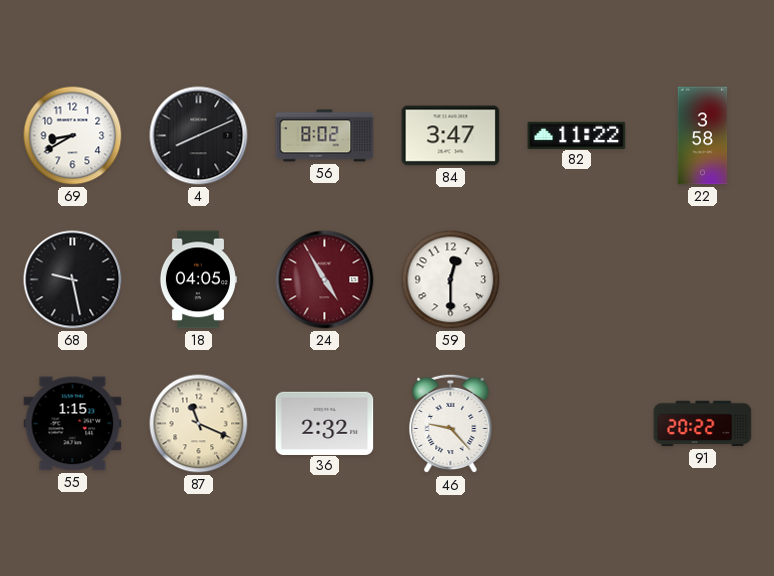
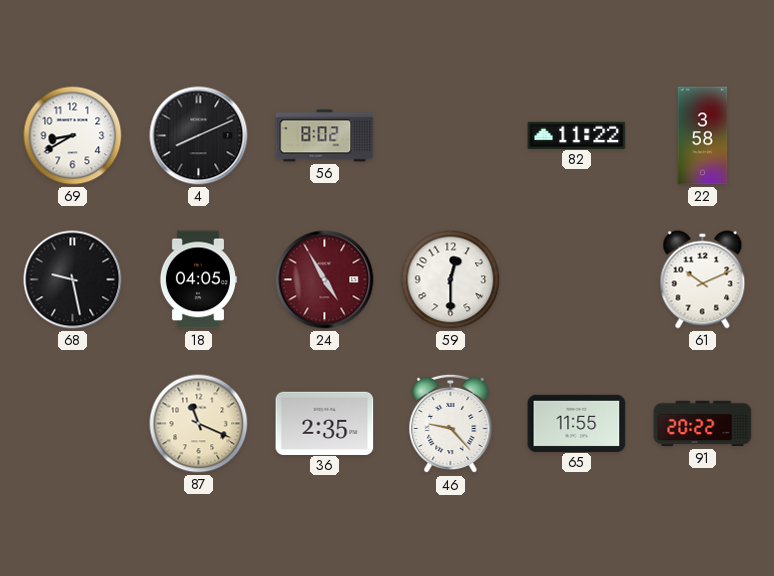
84: 3:47 -> none
61: none -> 10:11
55: 1:15 -> none
36: 2:32 -> 2:35
65: none -> 11:55
